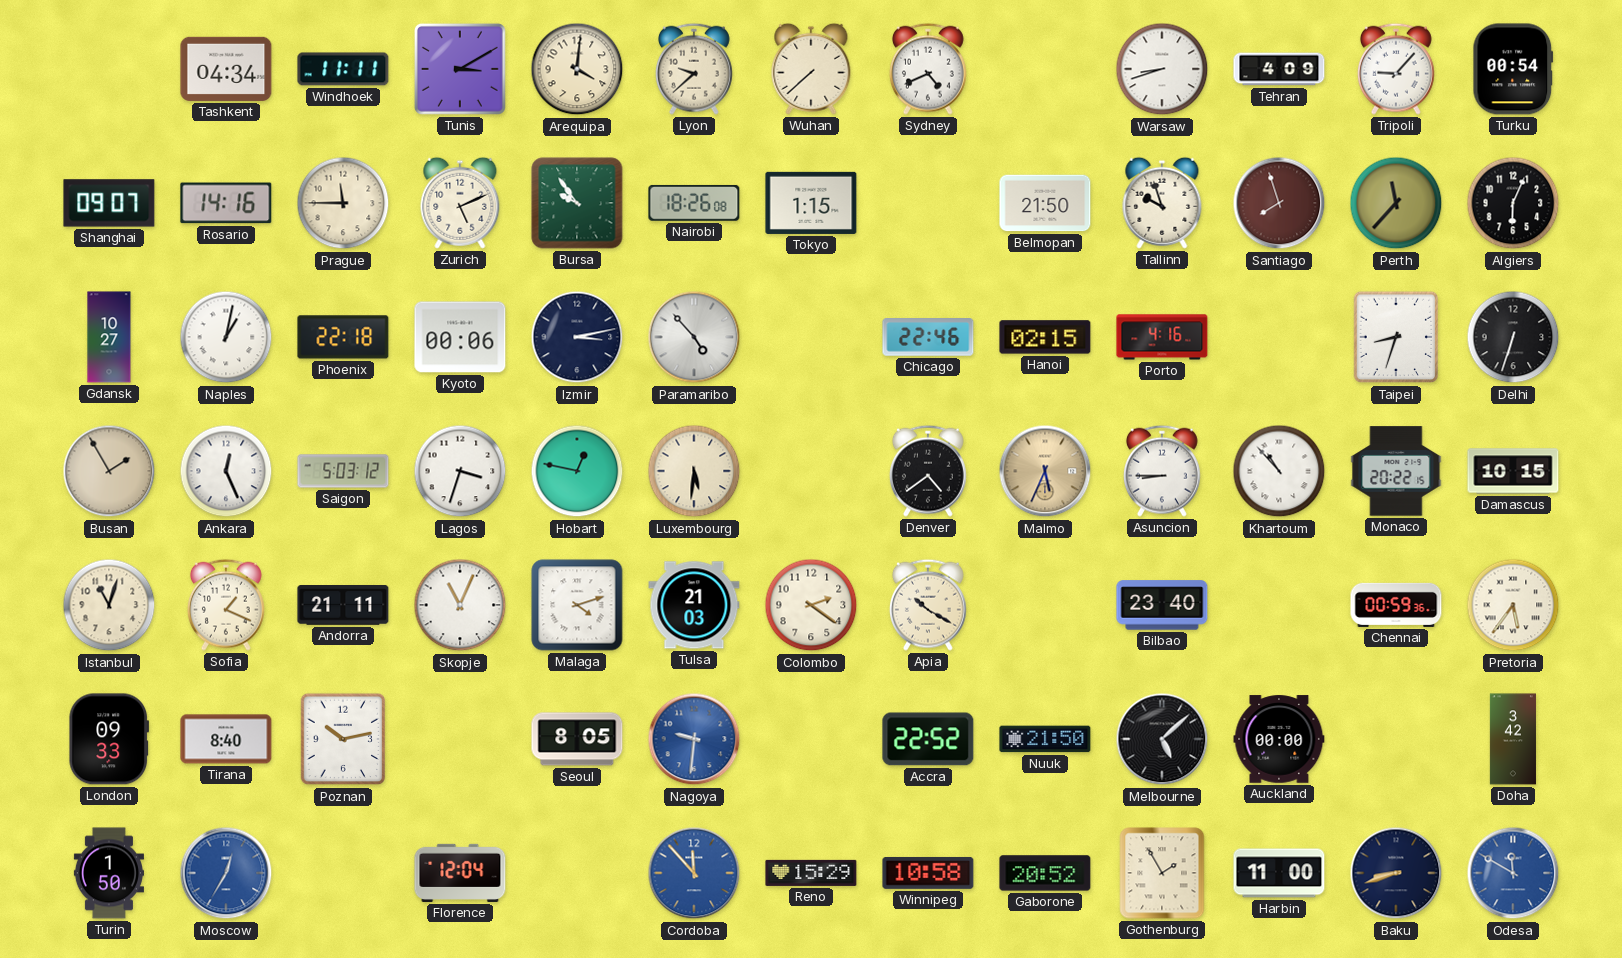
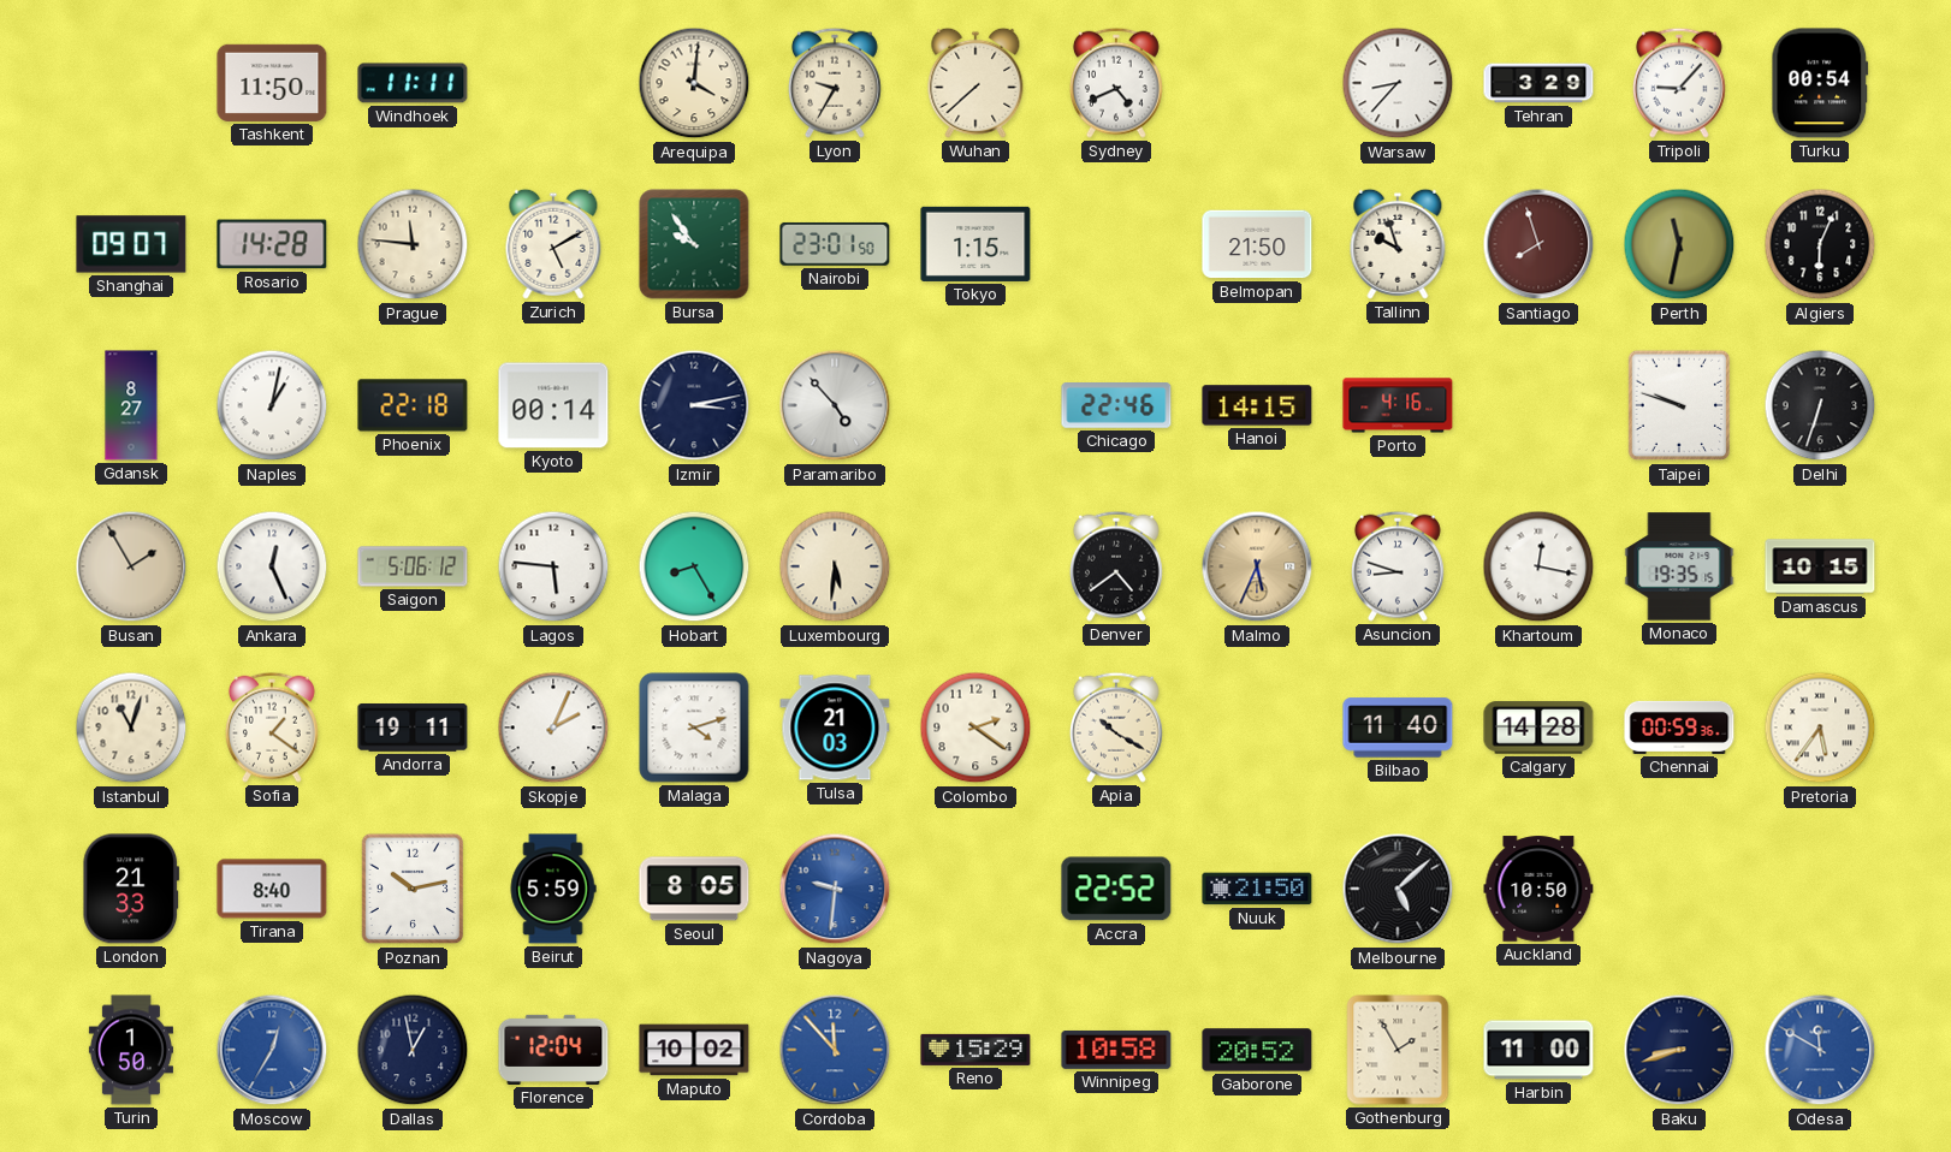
Tashkent: 04:34 -> 11:50
Tunis: 3:10 -> none
Lyon: 9:38 -> 9:35
Warsaw: 8:42 -> 8:37
Tehran: 4:09 -> 3:29
Rosario: 14:16 -> 14:28
Prague: 11:45 -> 11:46
Zurich: 5:11 -> 5:10
Nairobi: 18:26 -> 23:01
Perth: 11:37 -> 11:32
Gdansk: 10:27 -> 8:27
Kyoto: 00:06 -> 00:14
Hanoi: 02:15 -> 14:15
Taipei: 8:33 -> 9:48
Saigon: 5:03 -> 5:06
Lagos: 3:33 -> 5:46
Hobart: 12:47 -> 8:25
Asuncion: 8:45 -> 8:48
Khartoum: 10:53 -> 12:17
Monaco: 20:22 -> 19:35
Sofia: 1:19 -> 1:21
Andorra: 21:11 -> 19:11
Skopje: 11:04 -> 2:04
Bilbao: 23:40 -> 11:40
Calgary: none -> 14:28
London: 09:33 -> 21:33
Beirut: none -> 5:59
Auckland: 00:00 -> 10:50
Doha: 3:42 -> none
Dallas: none -> 12:58
Maputo: none -> 10:02
